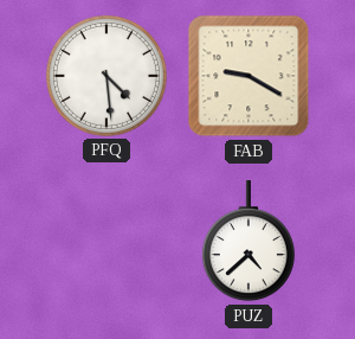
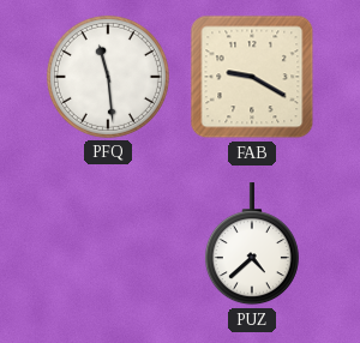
PFQ: 4:29 -> 11:29
